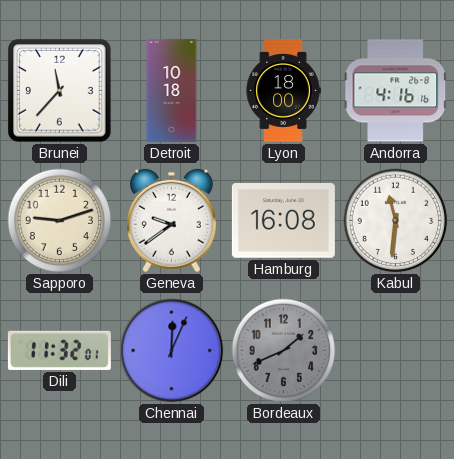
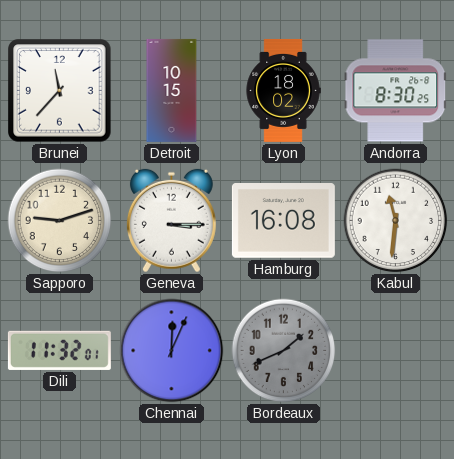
Detroit: 10:18 -> 10:15
Lyon: 18:00 -> 18:02
Andorra: 4:16 -> 8:30
Geneva: 9:39 -> 3:15
